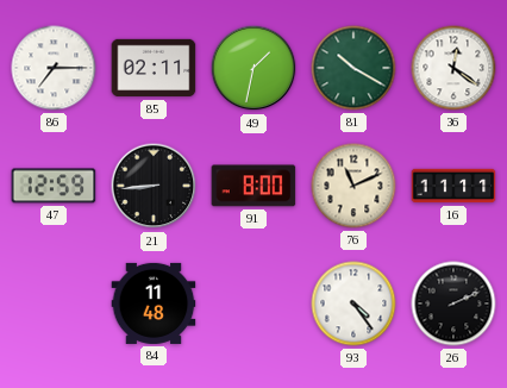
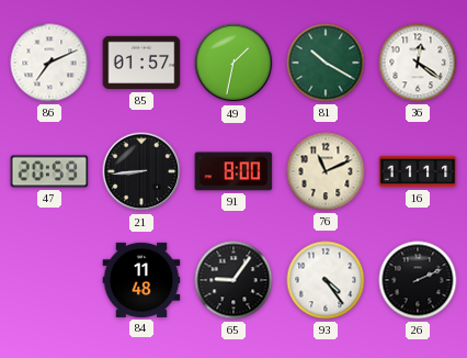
86: 7:15 -> 7:11
85: 02:11 -> 01:57
47: 12:59 -> 20:59
65: none -> 9:06
